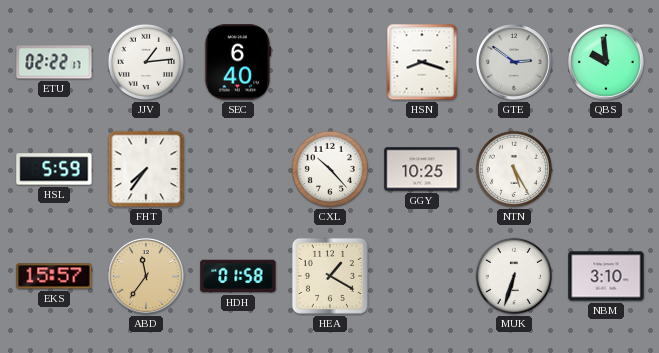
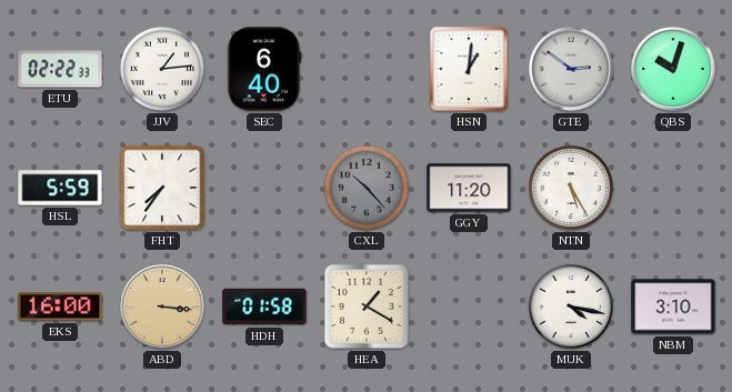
ETU: 02:22:17 -> 02:22:33
HSN: 8:18 -> 1:01
QBS: 9:59 -> 10:03
CXL dial: white -> grey
GGY: 10:25 -> 11:20
EKS: 15:57 -> 16:00
ABD: 11:36 -> 3:16
MUK: 6:33 -> 4:17
